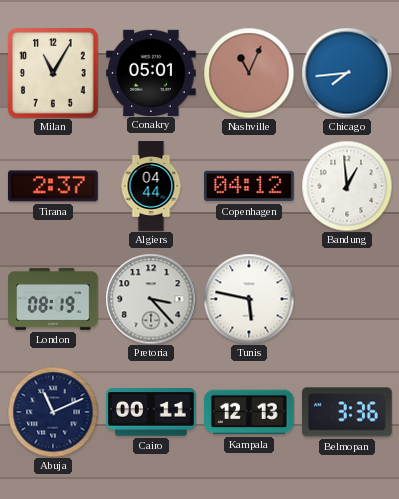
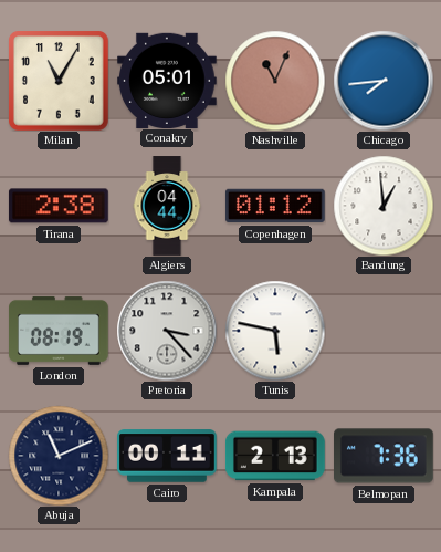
Tirana: 2:37 -> 2:38
Copenhagen: 04:12 -> 01:12
Kampala: 12:13 -> 2:13
Belmopan: 3:36 -> 7:36
